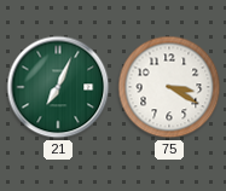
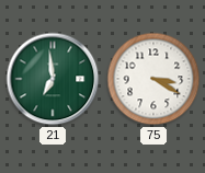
21: 7:04 -> 6:59
